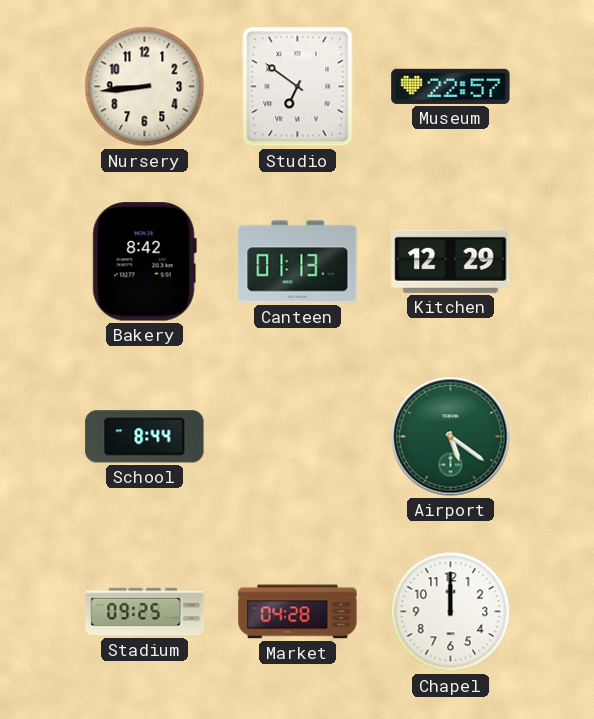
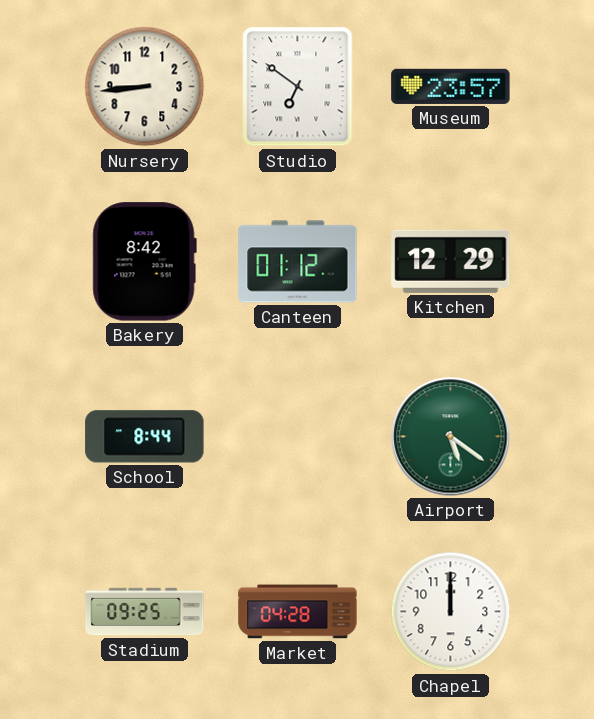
Museum: 22:57 -> 23:57
Canteen: 01:13 -> 01:12
